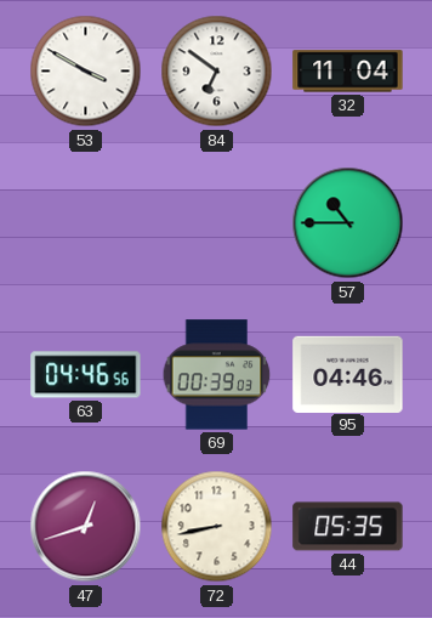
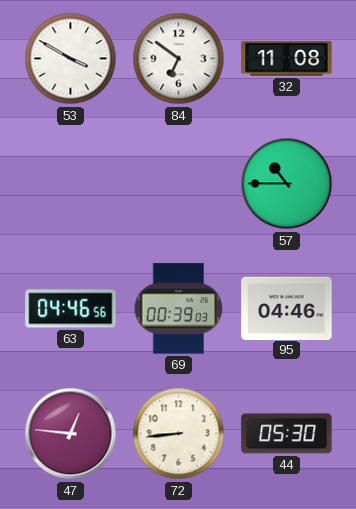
32: 11:04 -> 11:08
47: 12:42 -> 12:46
72: 8:43 -> 8:44
44: 05:35 -> 05:30
